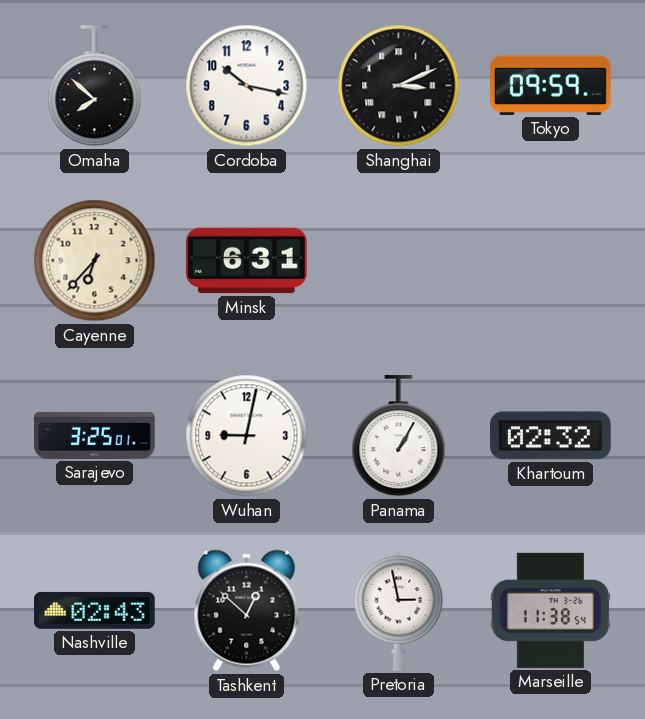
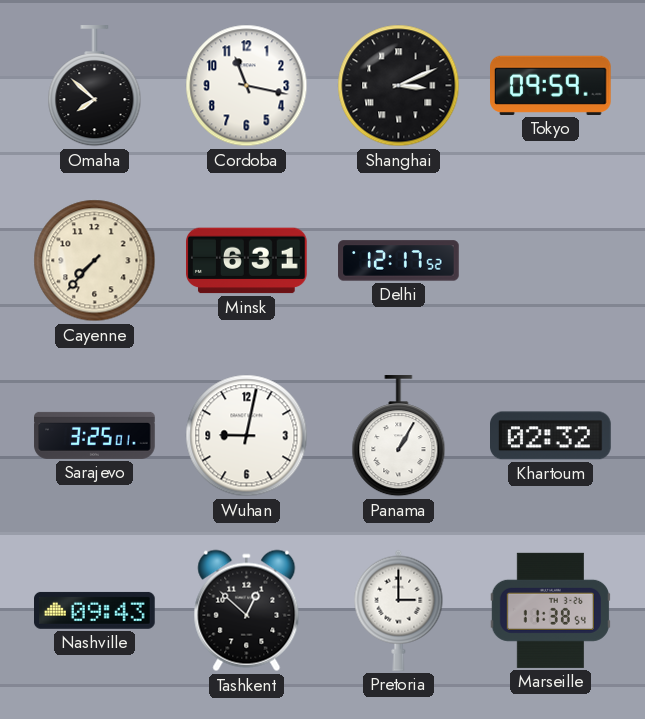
Cordoba: 10:17 -> 11:17
Cayenne: 6:37 -> 7:37
Delhi: none -> 12:17
Nashville: 02:43 -> 09:43
Pretoria: 2:58 -> 3:00
